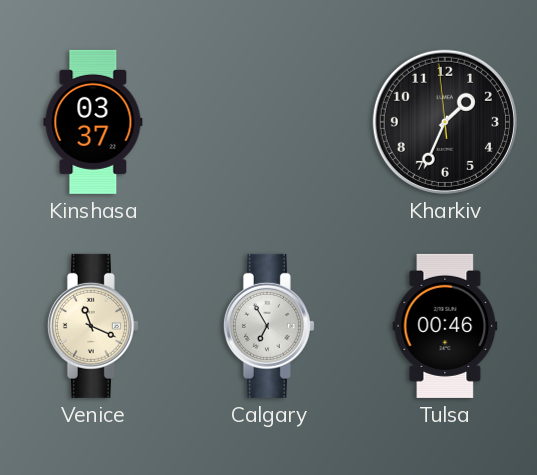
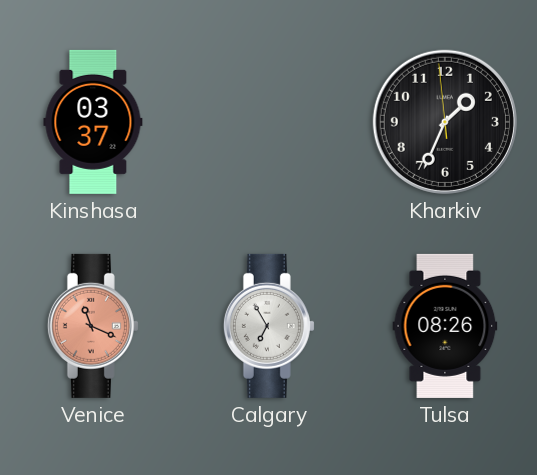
Venice dial: cream -> salmon
Tulsa: 00:46 -> 08:26
